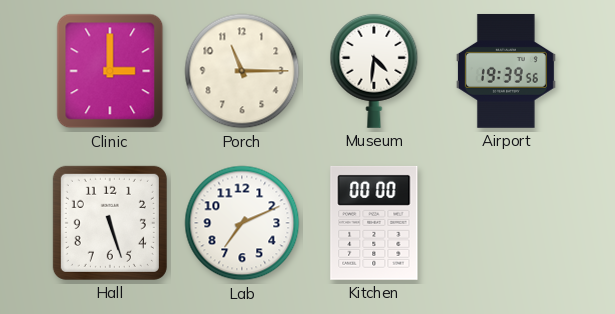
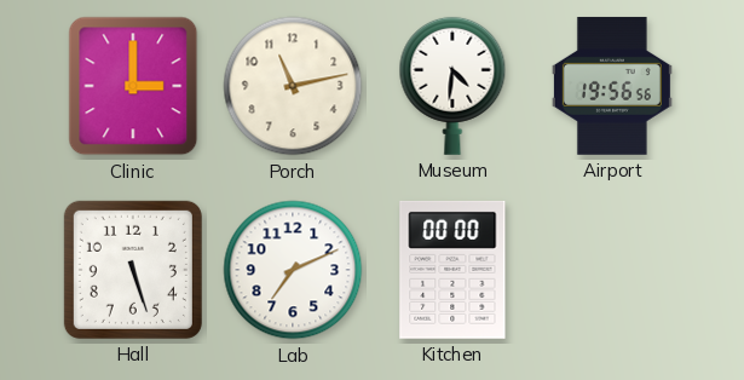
Porch: 11:15 -> 11:13
Airport: 19:39 -> 19:56
